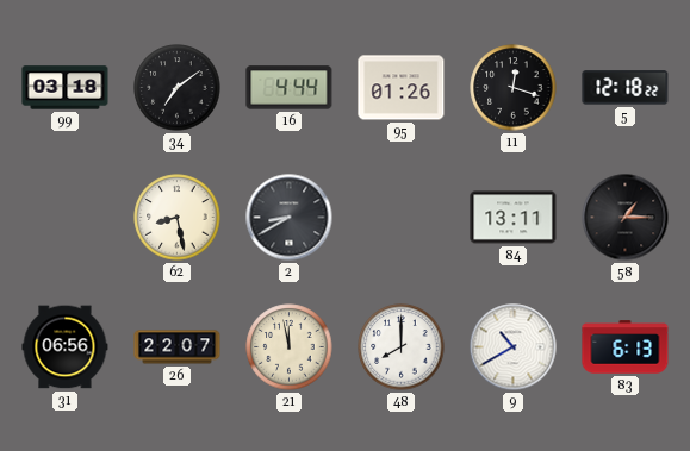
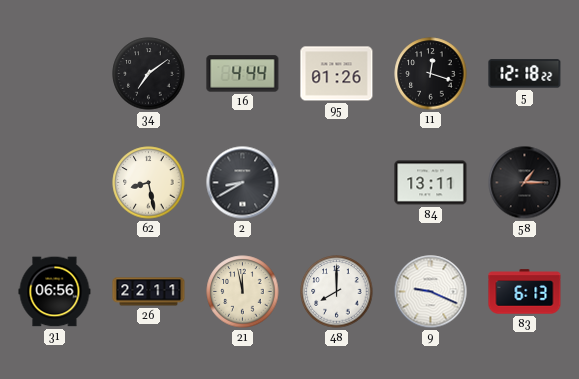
99: 03:18 -> none
26: 22:07 -> 22:11
9: 10:40 -> 9:19
